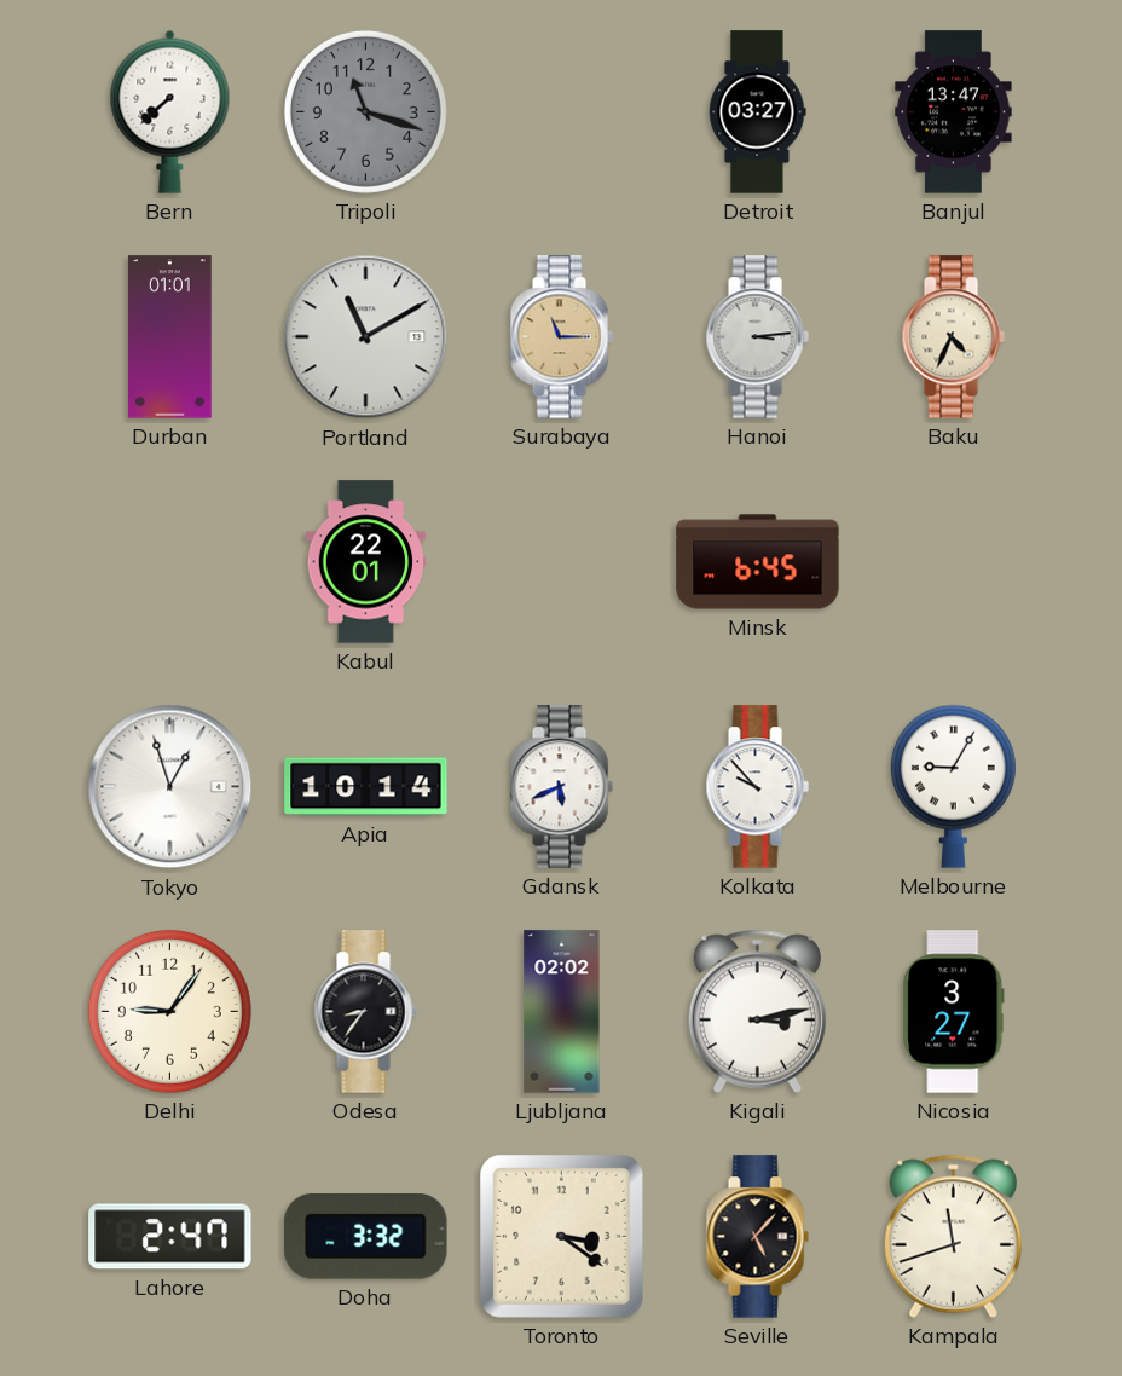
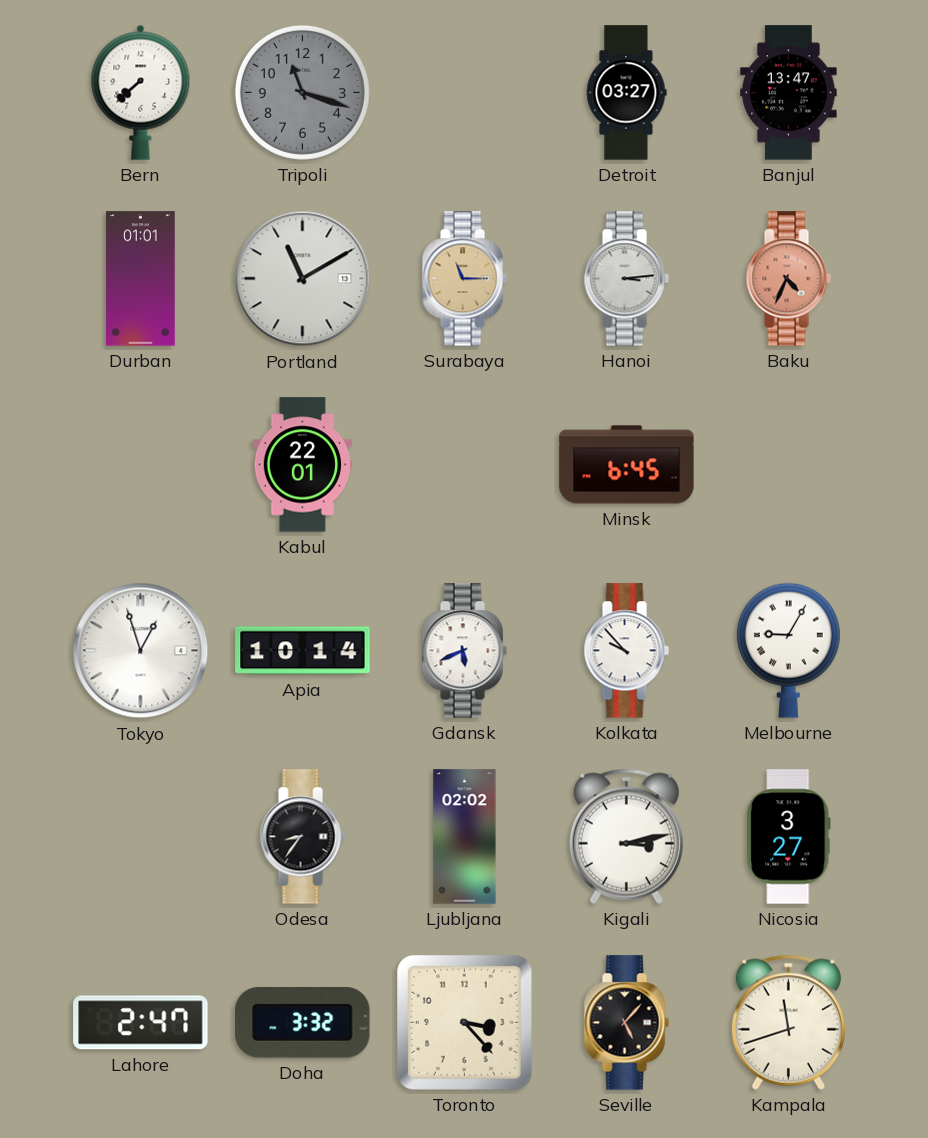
Baku dial: cream -> salmon
Delhi: 9:06 -> none
Toronto: 3:21 -> 3:23
